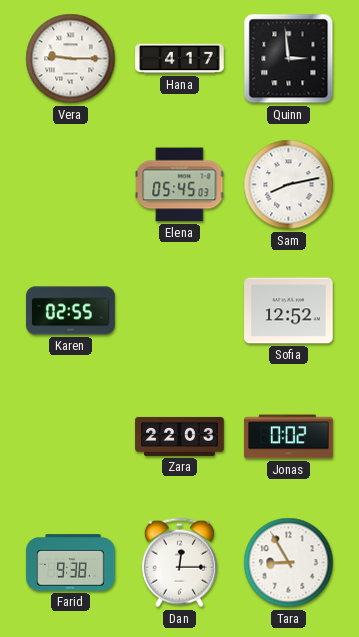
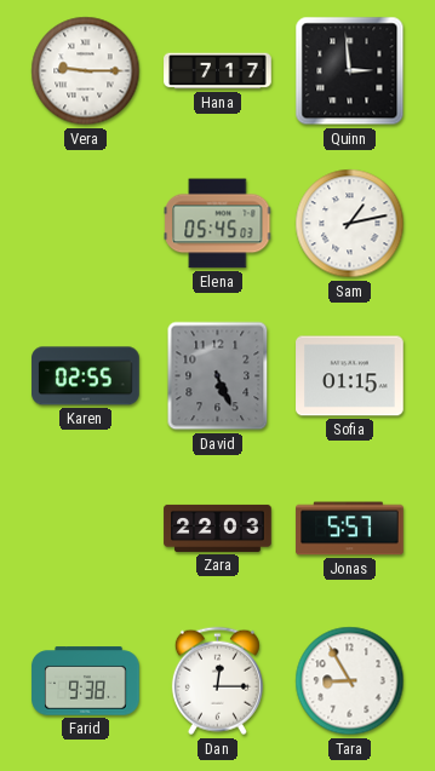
Hana: 4:17 -> 7:17
Sam: 8:13 -> 1:13
David: none -> 5:26
Sofia: 12:52 -> 01:15
Jonas: 0:02 -> 5:57
